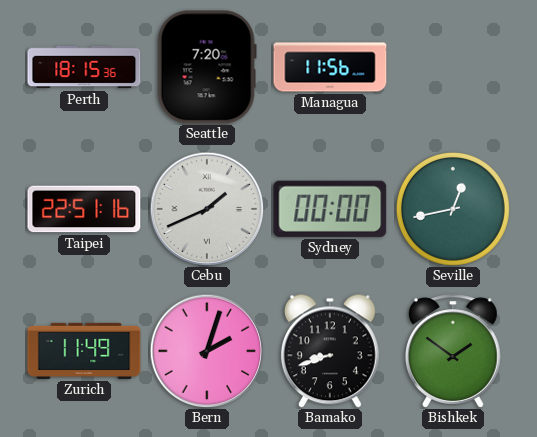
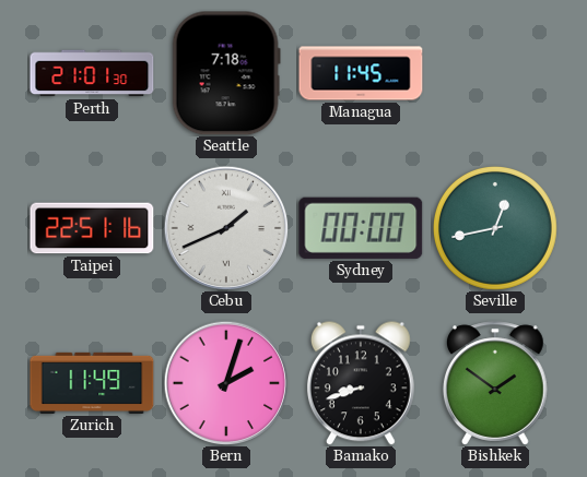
Perth: 18:15 -> 21:01
Seattle: 7:20 -> 7:18
Managua: 11:56 -> 11:45
